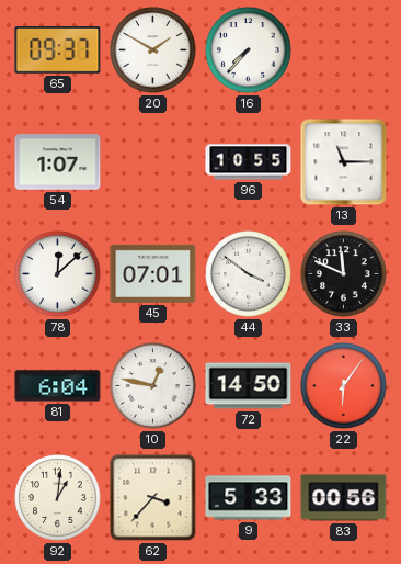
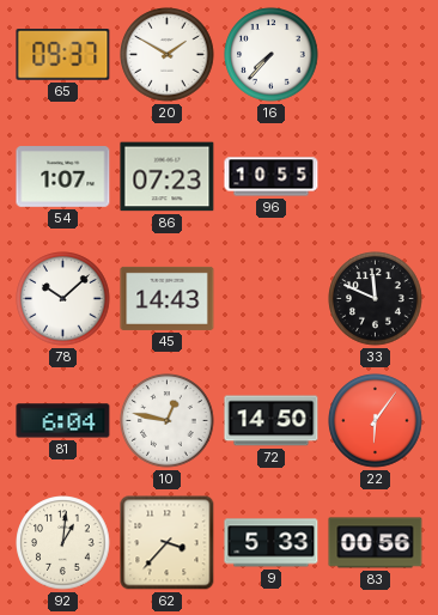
86: none -> 07:23
13: 11:15 -> none
78: 12:08 -> 10:08
45: 07:01 -> 14:43
44: 3:51 -> none
